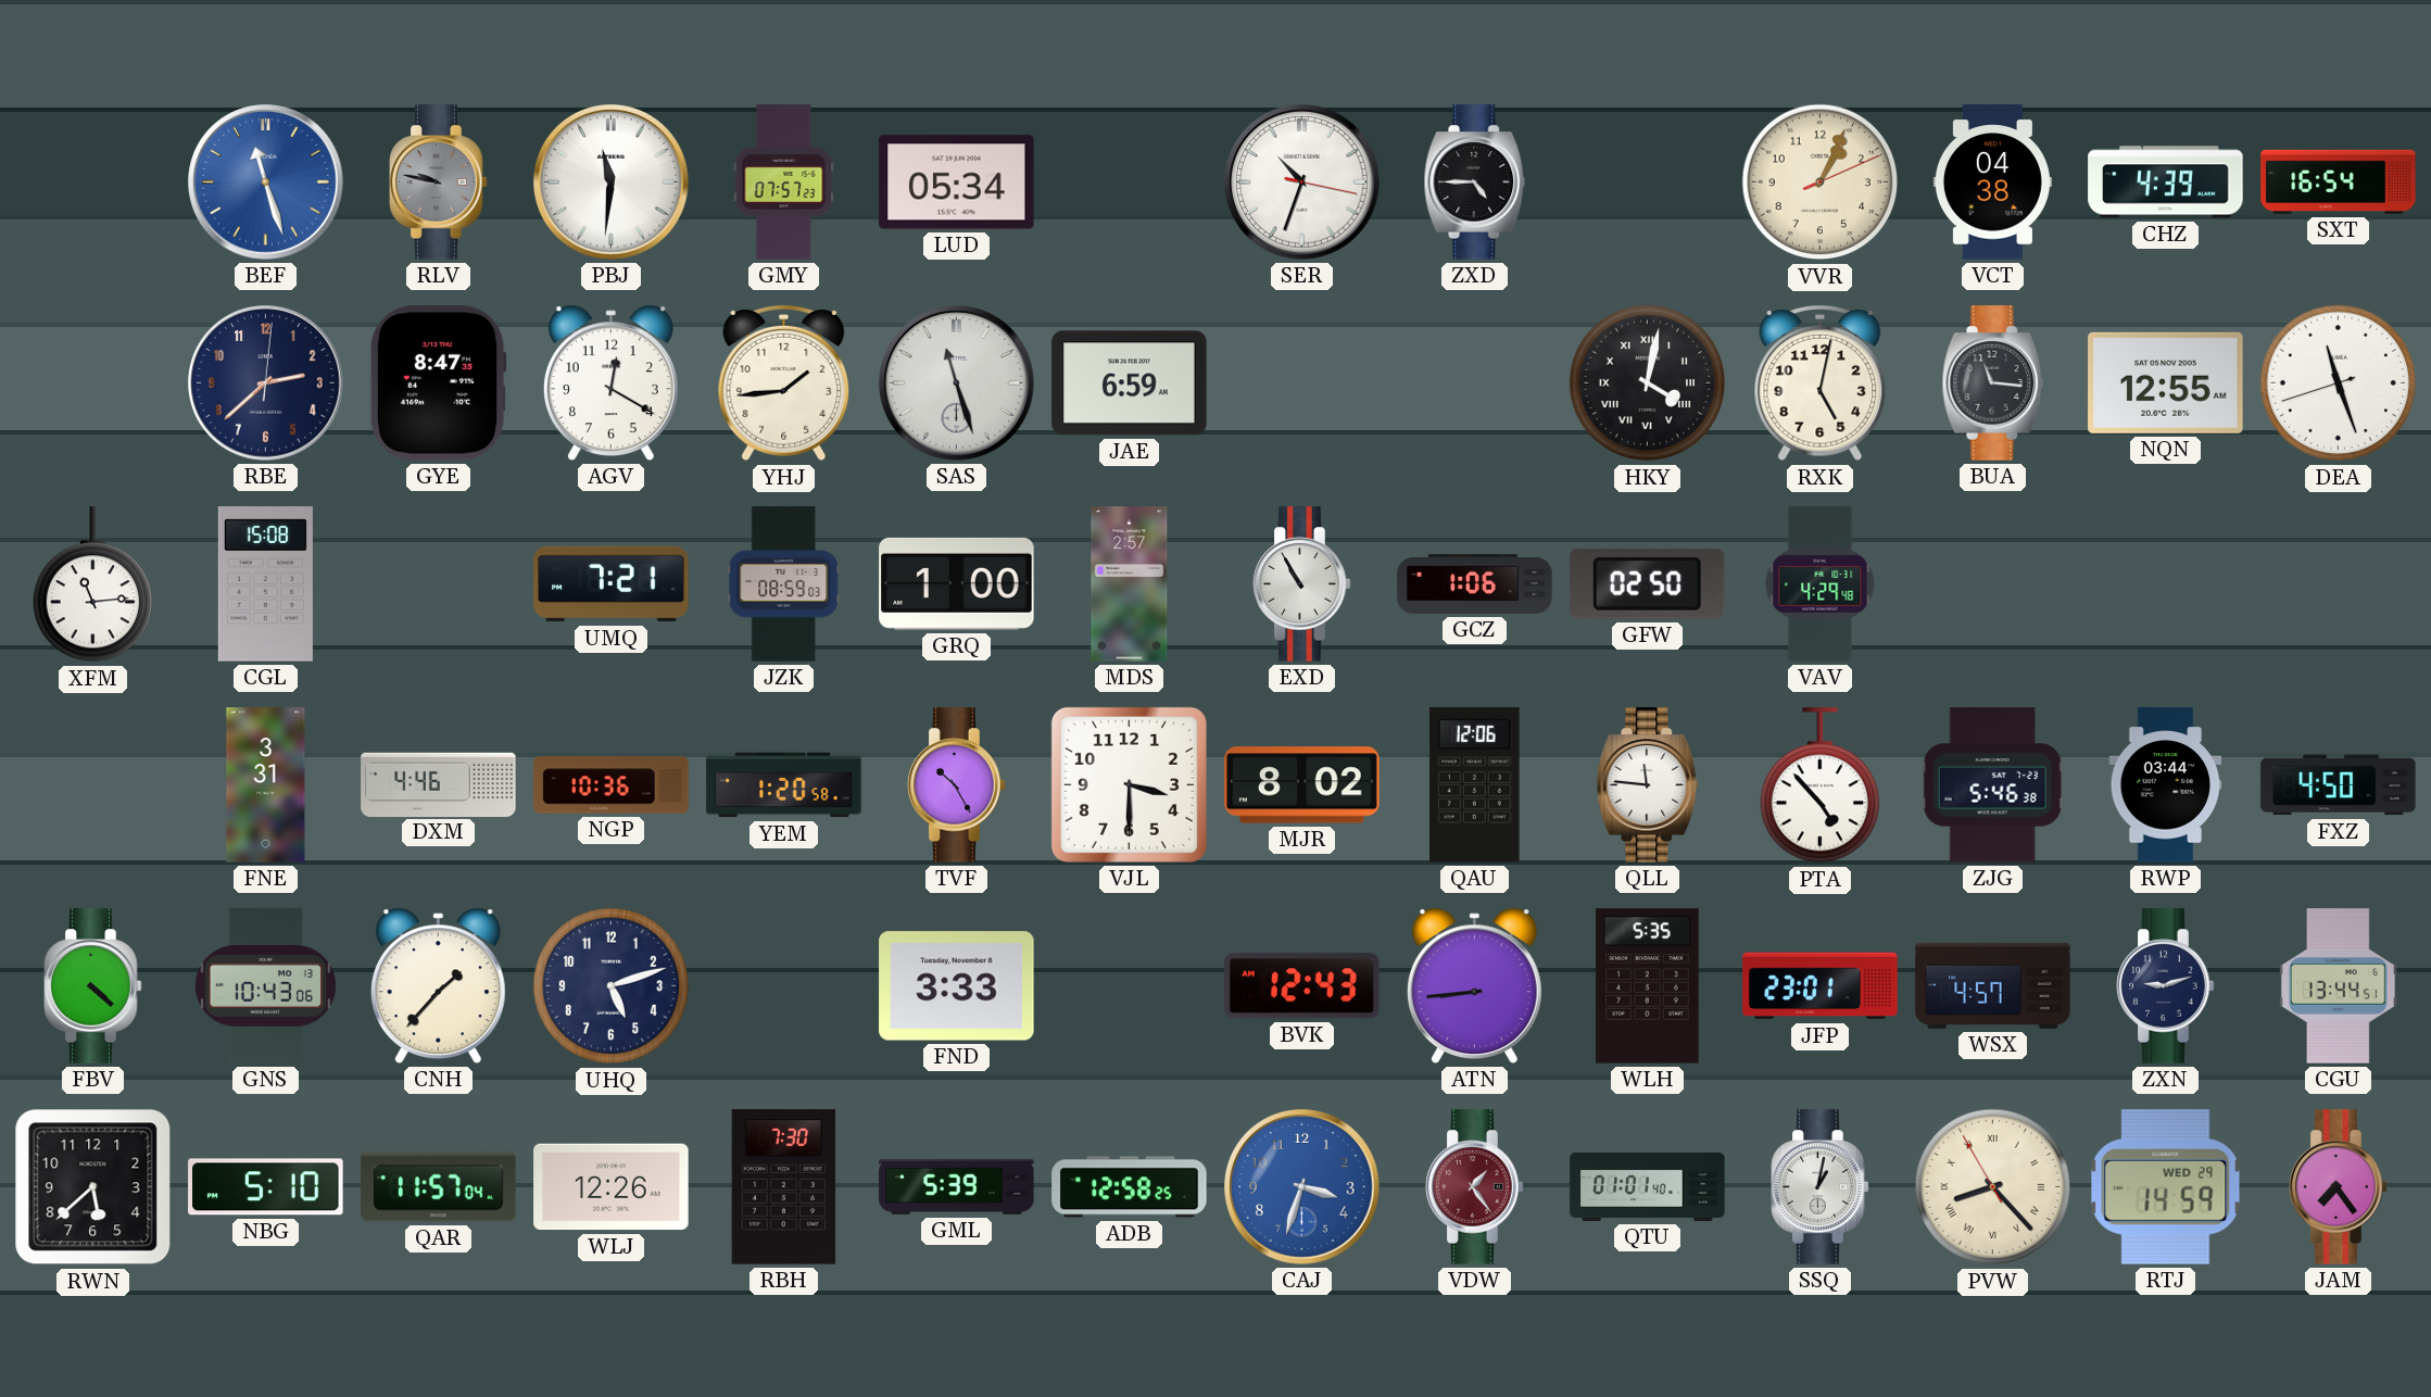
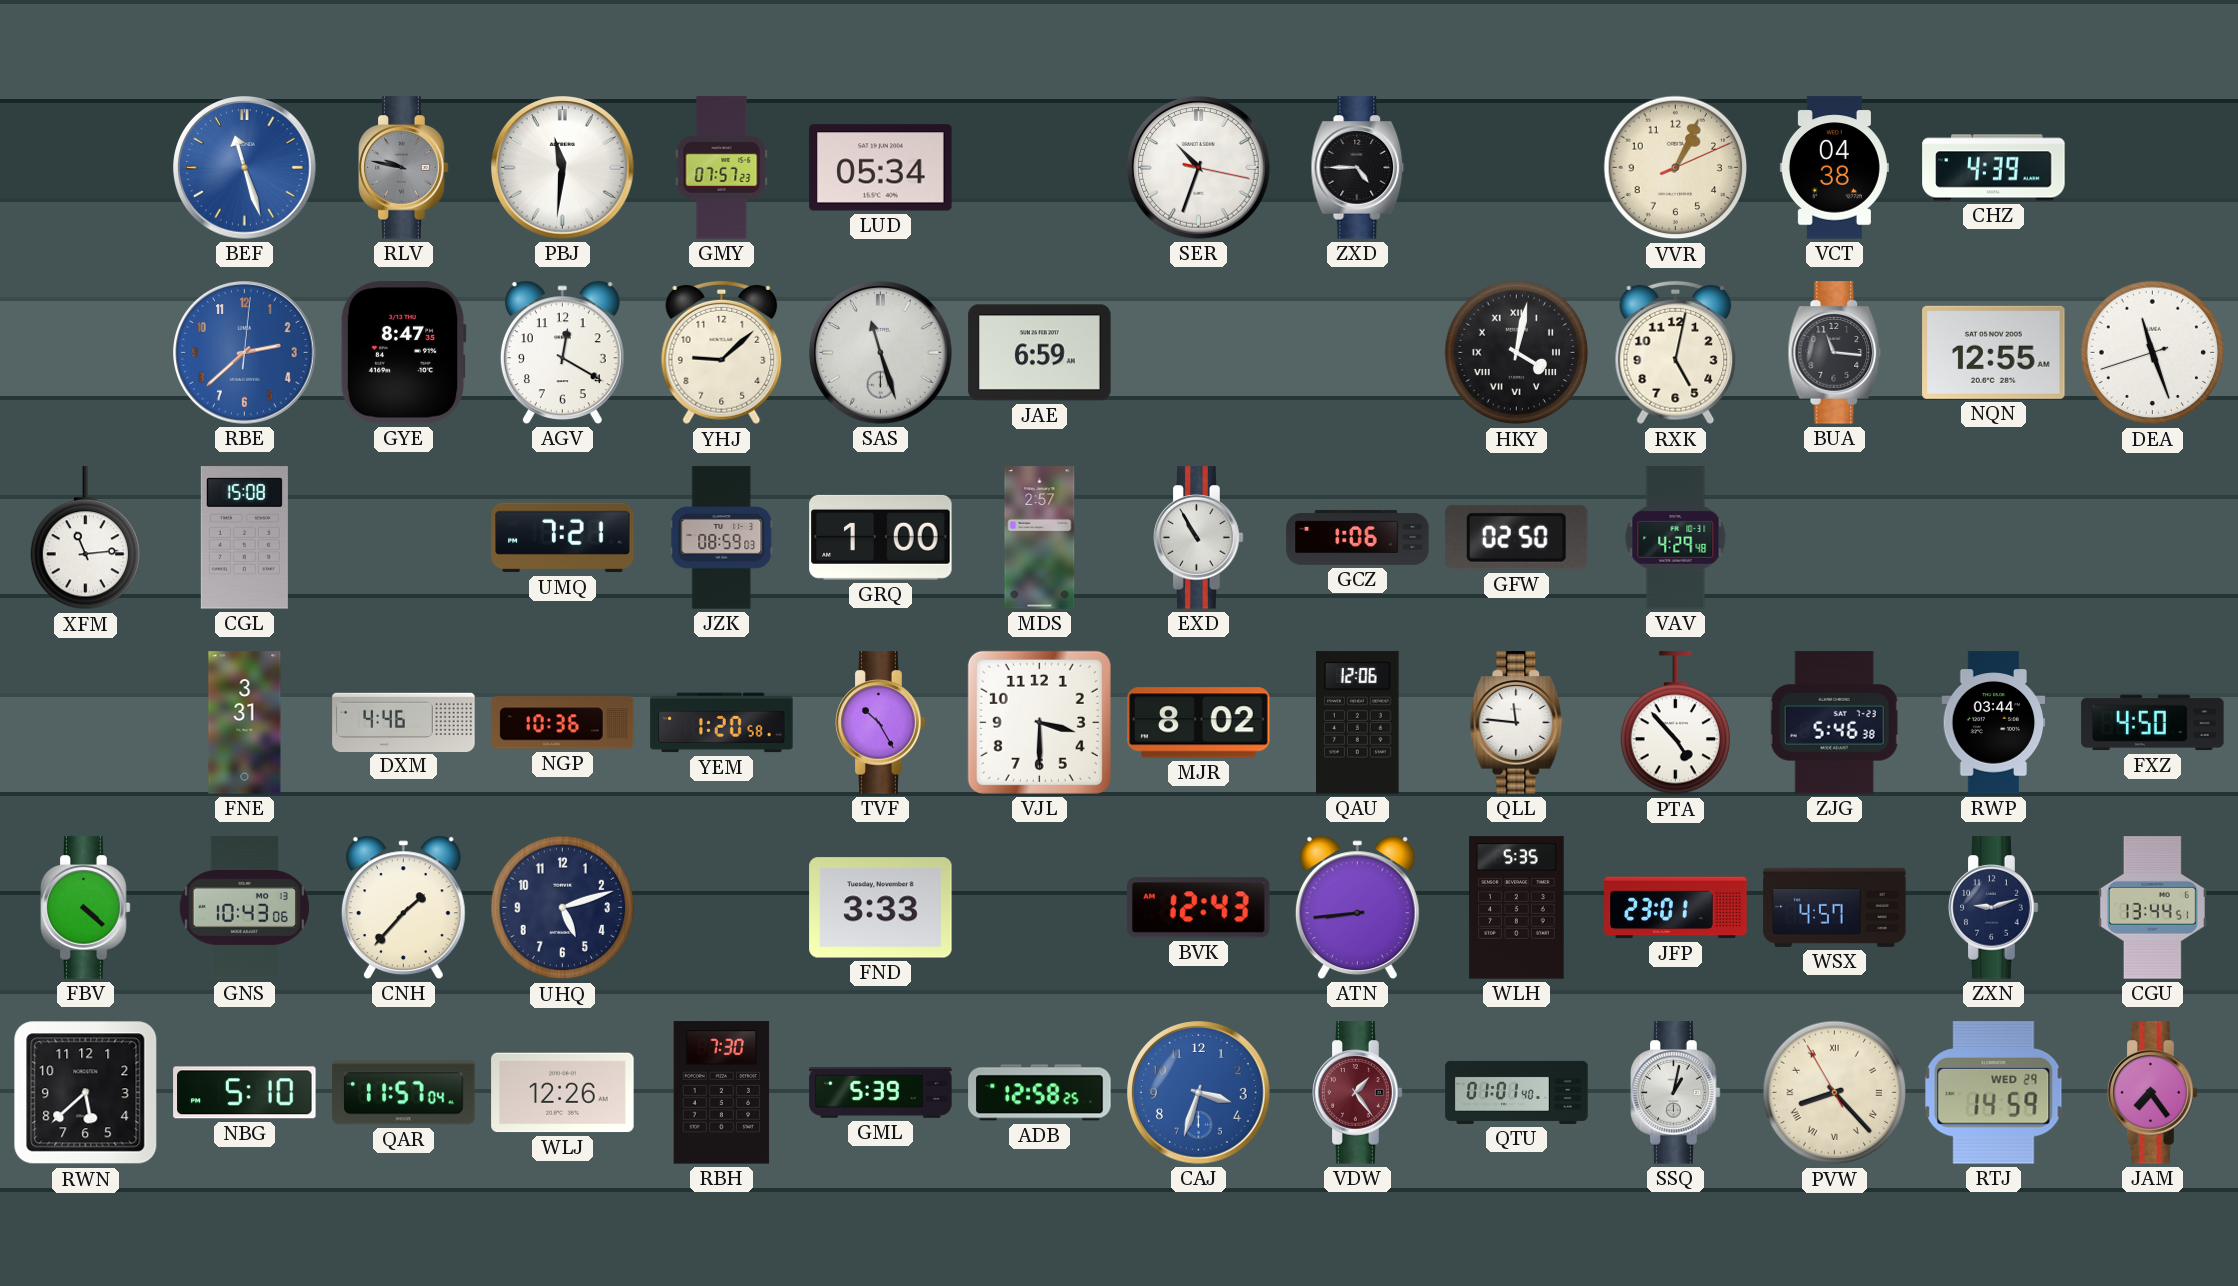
SXT: 16:54 -> none
RBE dial: navy -> blue
YHJ: 1:44 -> 9:08
